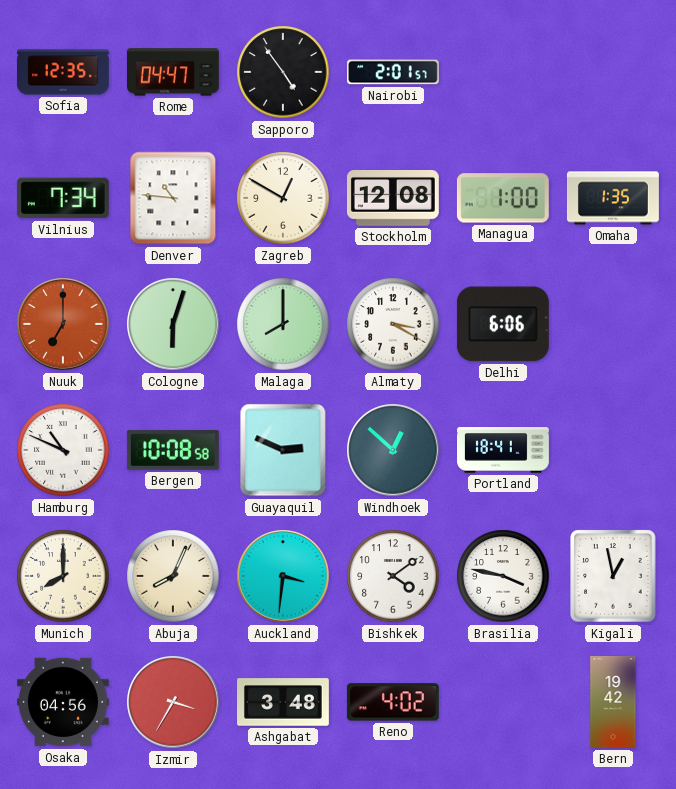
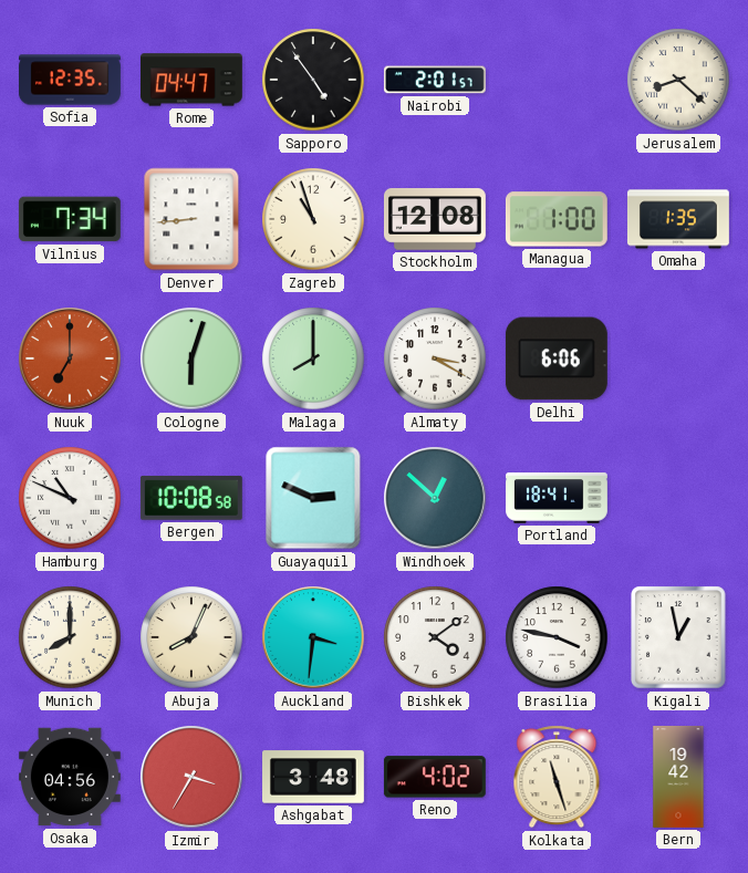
Jerusalem: none -> 8:22
Denver: 10:46 -> 8:44
Zagreb: 12:50 -> 10:57
Kolkata: none -> 11:27
